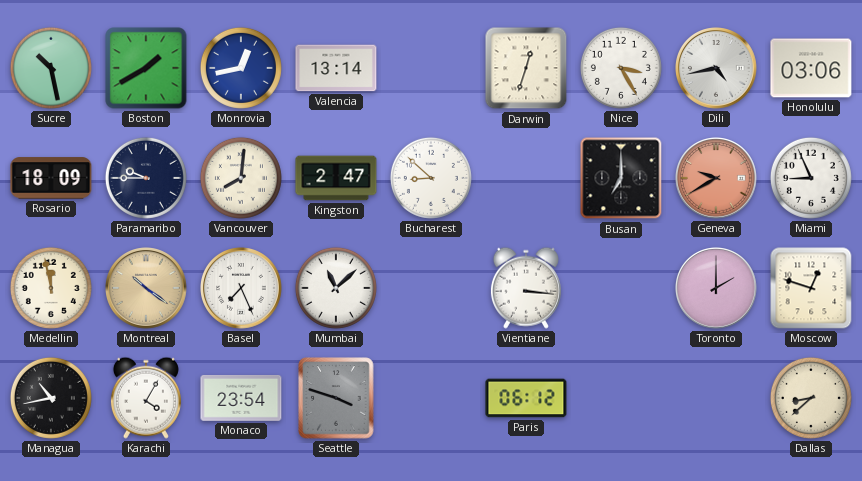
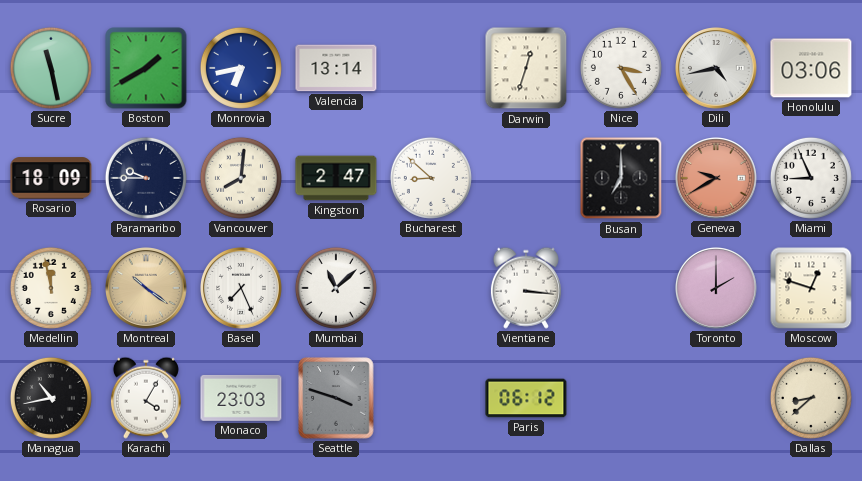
Sucre: 10:28 -> 11:28
Monrovia: 12:43 -> 6:43
Monaco: 23:54 -> 23:03
